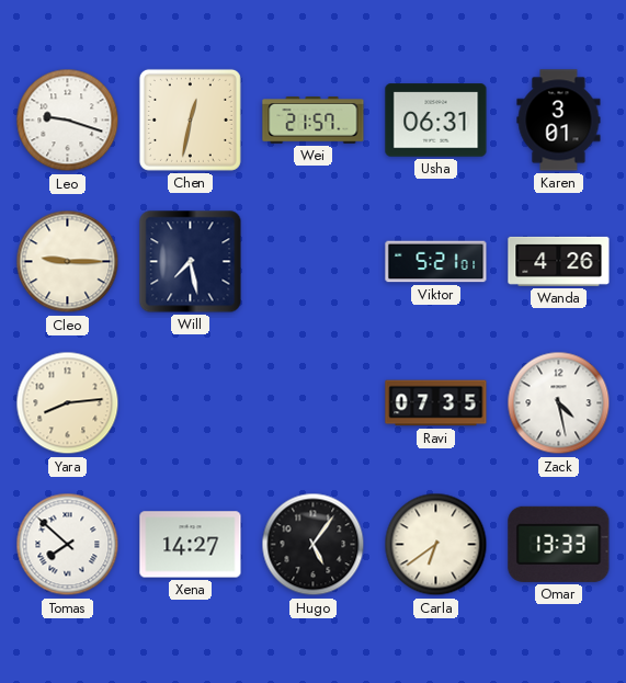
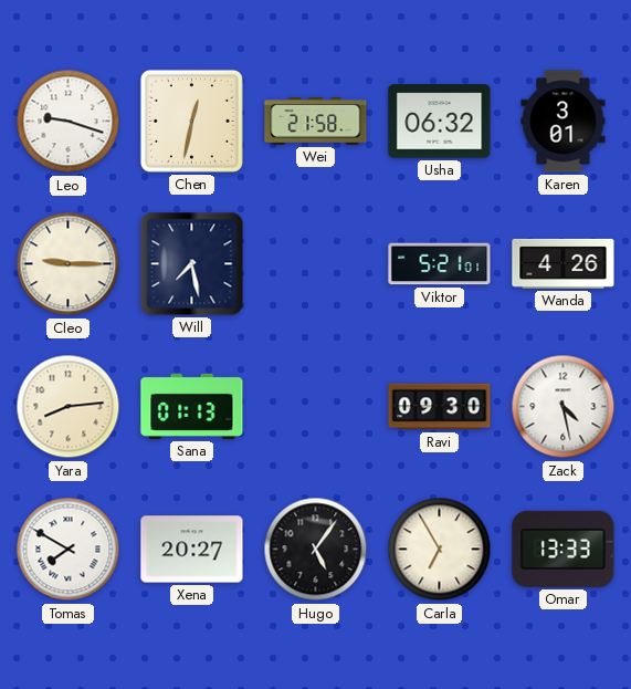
Wei: 21:57 -> 21:58
Usha: 06:31 -> 06:32
Sana: none -> 01:13
Ravi: 07:35 -> 09:30
Tomas: 7:52 -> 7:50
Xena: 14:27 -> 20:27
Carla: 6:39 -> 6:55
